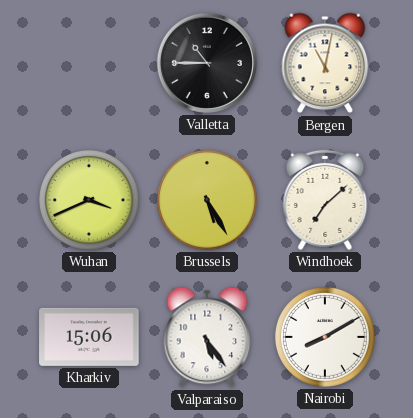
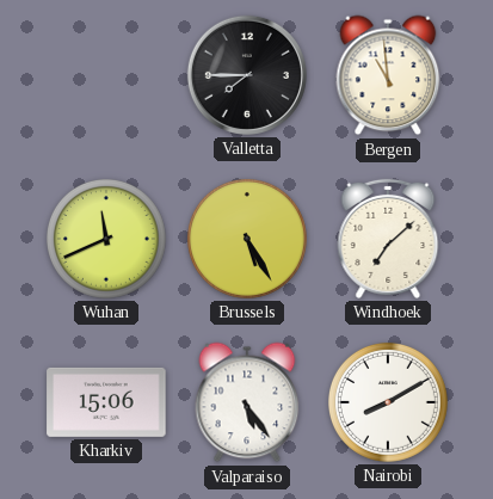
Valletta: 10:45 -> 7:45
Bergen: 11:02 -> 10:59
Wuhan: 3:41 -> 11:41
